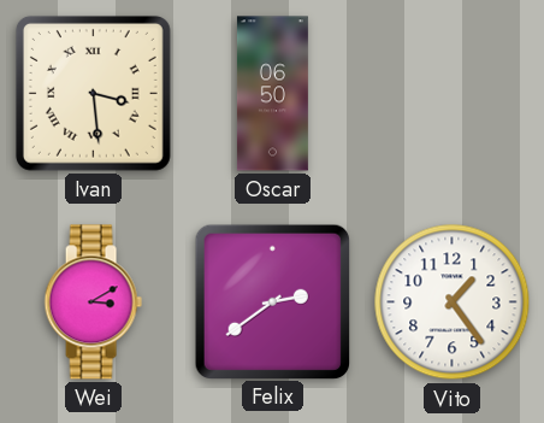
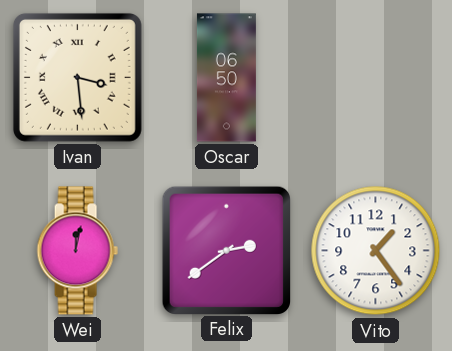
Wei: 3:10 -> 12:02
